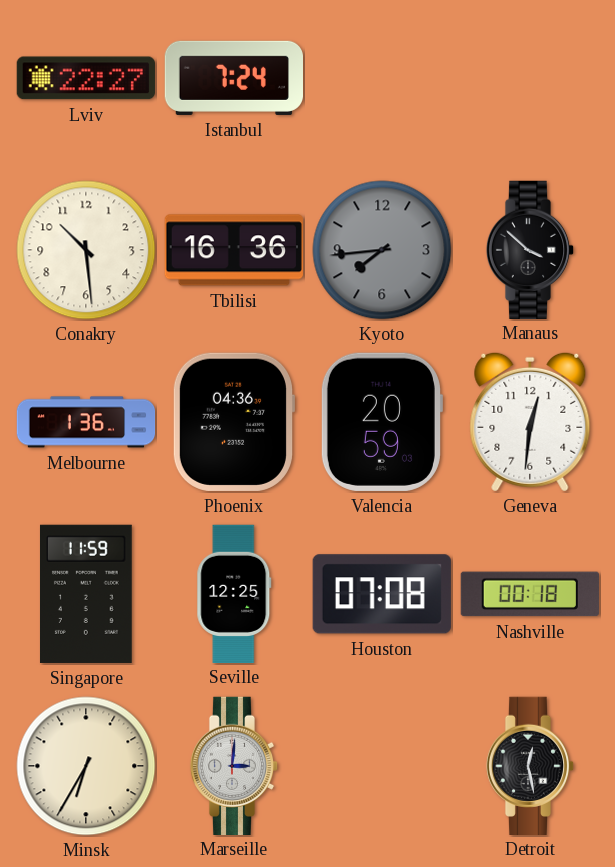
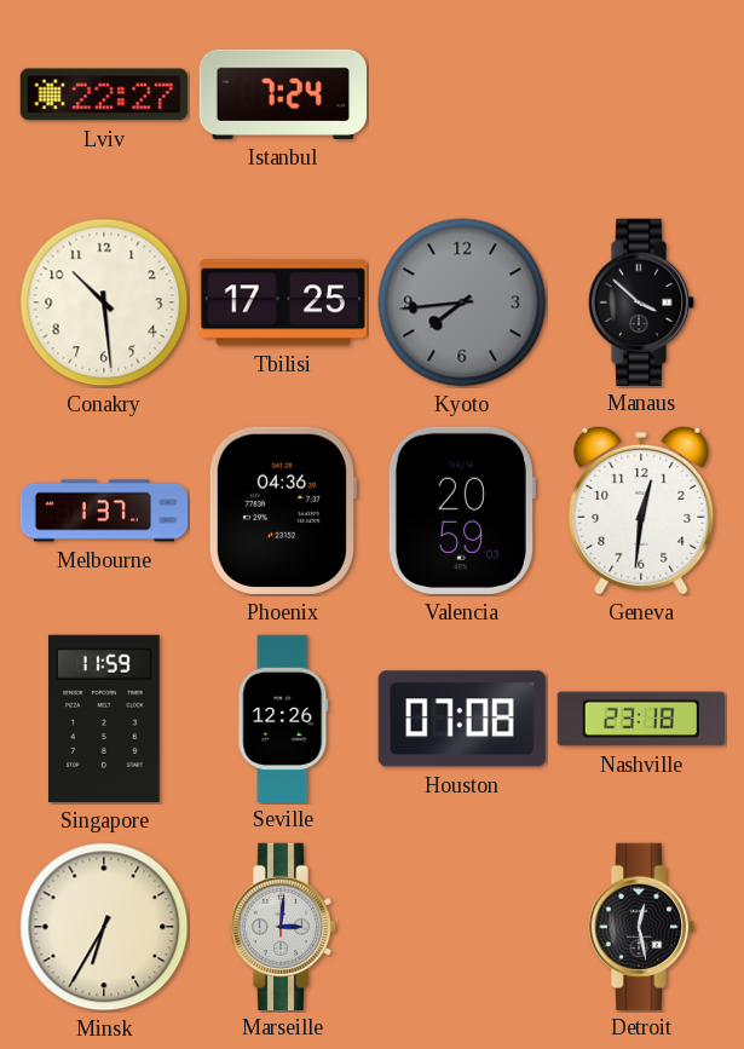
Tbilisi: 16:36 -> 17:25
Melbourne: 1:36 -> 1:37
Seville: 12:25 -> 12:26
Nashville: 00:18 -> 23:18
